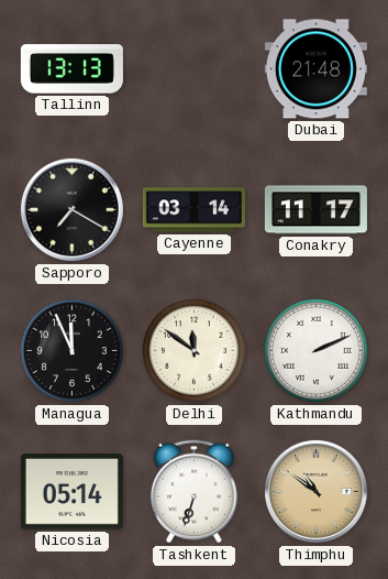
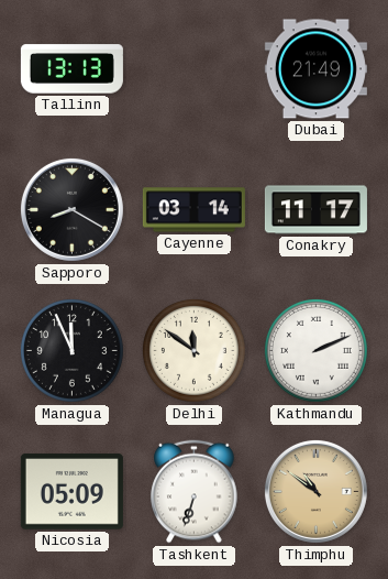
Dubai: 21:48 -> 21:49
Sapporo: 7:20 -> 8:20
Nicosia: 05:14 -> 05:09
